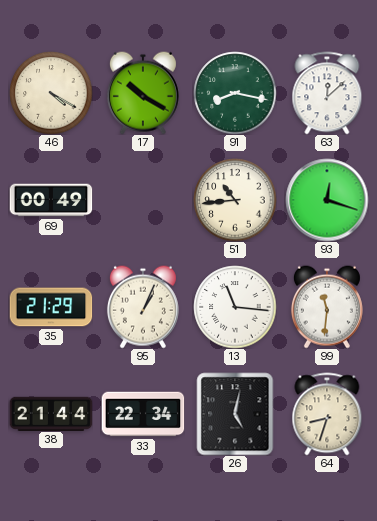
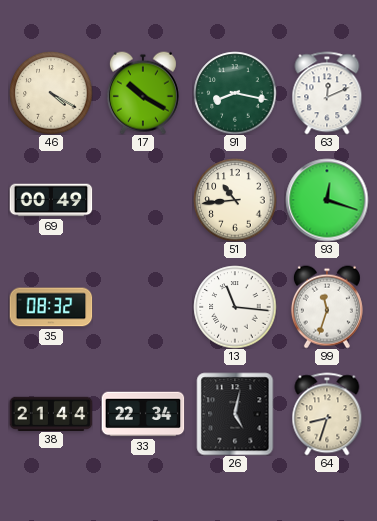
63: 12:08 -> 12:11
35: 21:29 -> 08:32
95: 1:04 -> none
99: 11:31 -> 11:33
